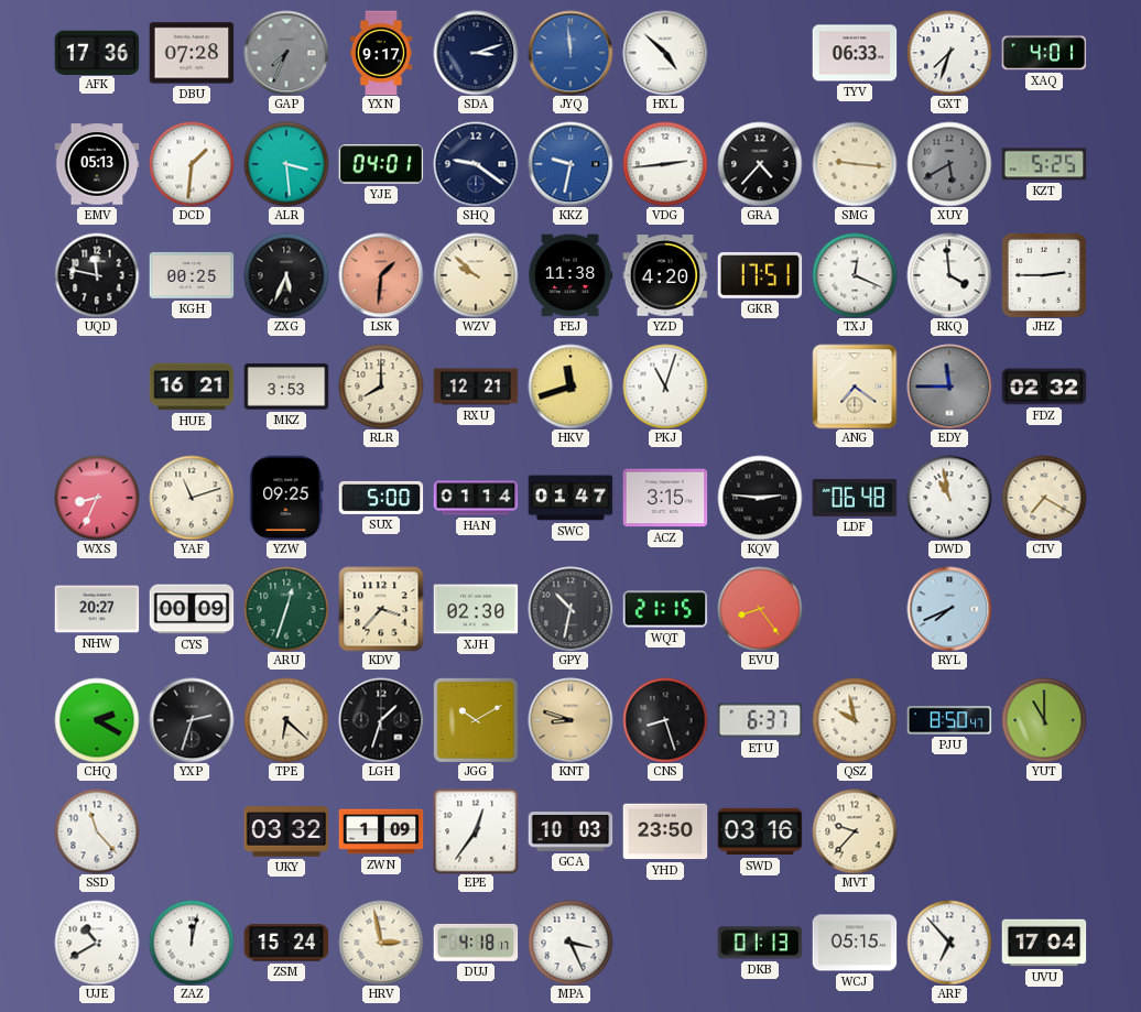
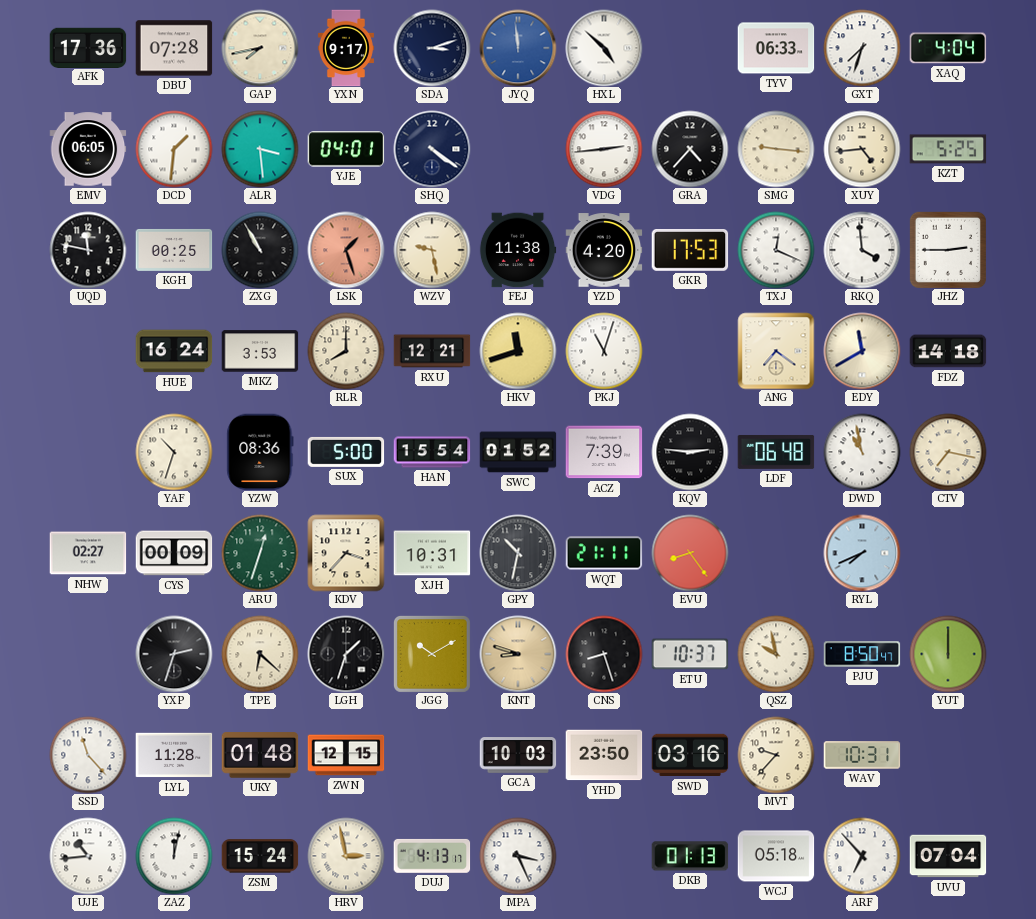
GAP: 7:34 -> 7:43
GAP dial: grey -> cream
XAQ: 4:01 -> 4:04
EMV: 05:13 -> 06:05
SHQ: 9:21 -> 4:21
KKZ: 9:32 -> none
XUY: 5:40 -> 4:44
XUY dial: grey -> cream
ZXG: 5:34 -> 10:55
LSK: 1:31 -> 1:27
WZV: 9:52 -> 9:28
GKR: 17:51 -> 17:53
HUE: 16:21 -> 16:24
EDY: 11:45 -> 11:40
EDY dial: grey -> cream
FDZ: 02:32 -> 14:18
WXS: 8:34 -> none
YAF: 11:12 -> 10:33
YZW: 09:25 -> 08:36
HAN: 01:14 -> 15:54
SWC: 01:47 -> 01:52
ACZ: 3:15 -> 7:39
CTV: 7:20 -> 7:17
NHW: 20:27 -> 02:27
XJH: 02:30 -> 10:31
WQT: 21:15 -> 21:11
CHQ: 2:20 -> none
ETU: 6:37 -> 10:37
YUT: 11:00 -> 12:00
LYL: none -> 11:28
UKY: 03:32 -> 01:48
ZWN: 1:09 -> 12:15
EPE: 12:36 -> none
WAV: none -> 10:31
UJE: 10:40 -> 10:44
DUJ: 4:18 -> 4:13
WCJ: 05:15 -> 05:18
UVU: 17:04 -> 07:04
